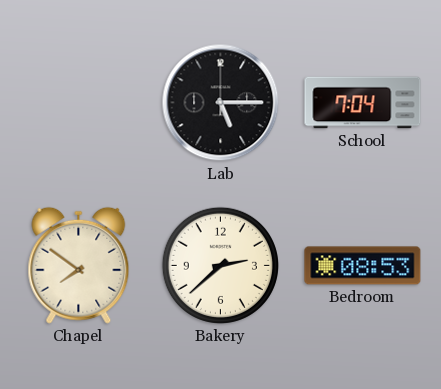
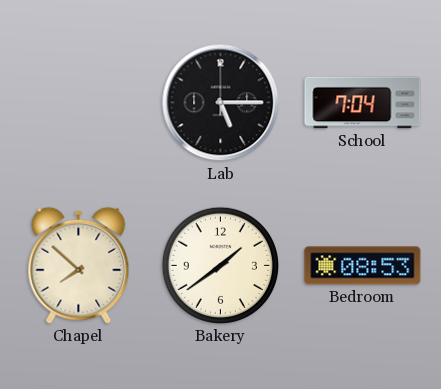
Chapel: 7:51 -> 7:52
Bakery: 2:38 -> 1:39
